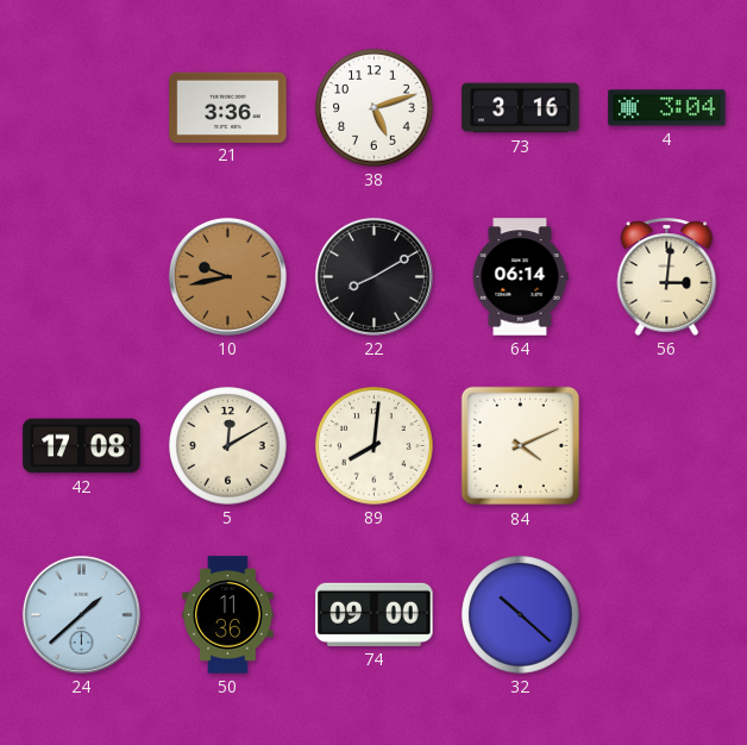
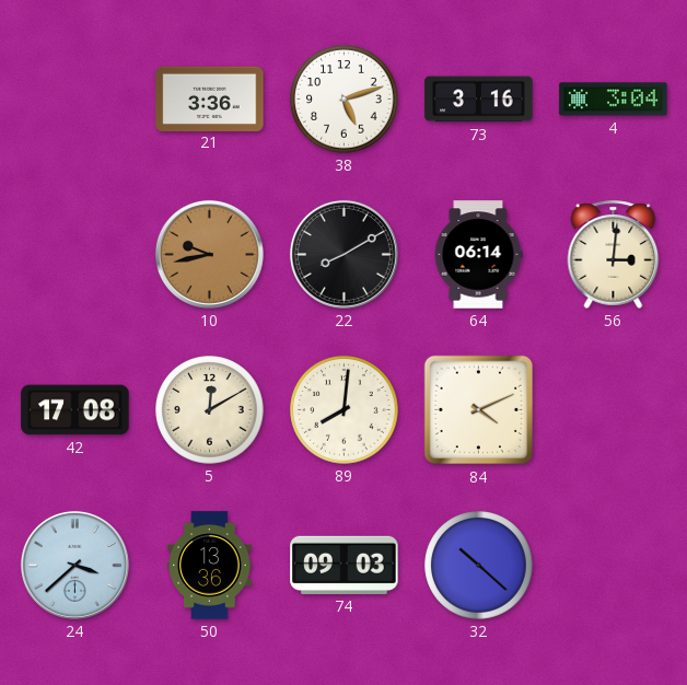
24: 1:38 -> 3:38
50: 11:36 -> 13:36
74: 09:00 -> 09:03
